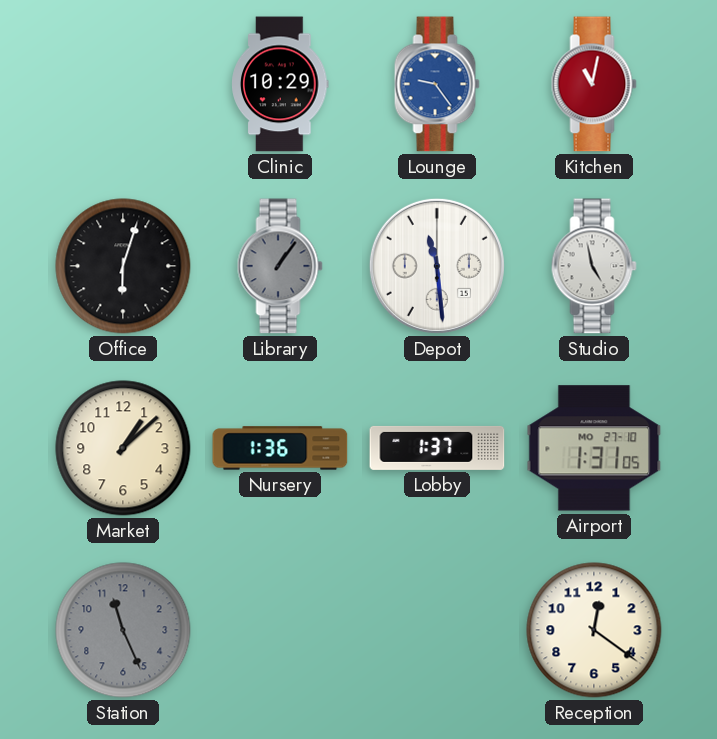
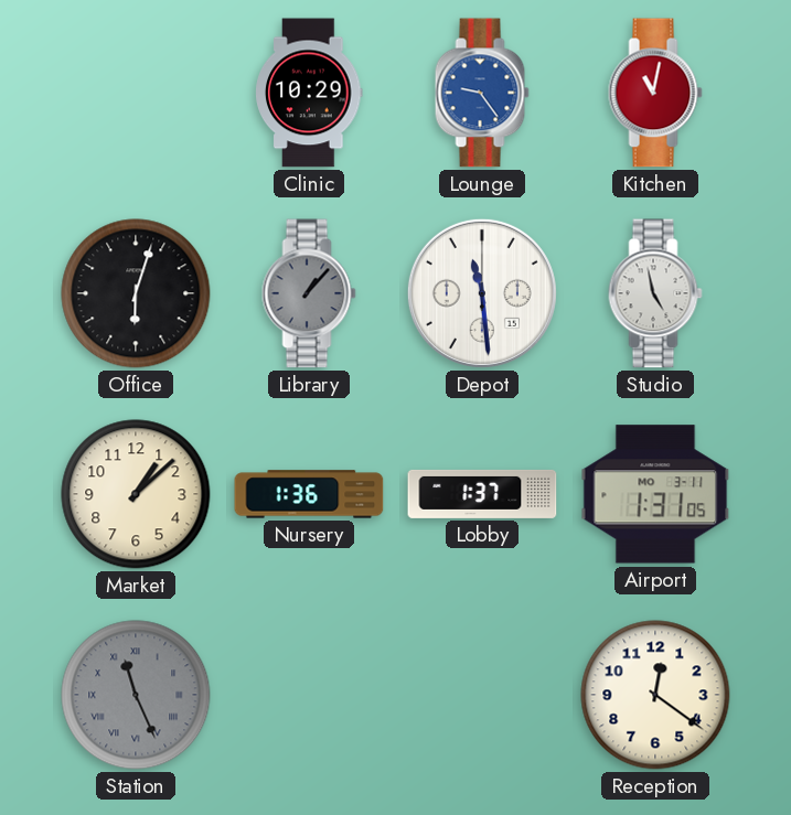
Library: 1:06 -> 1:07
Airport date: MO 27-10 -> MO 3-11
Station numerals: Arabic -> Roman
